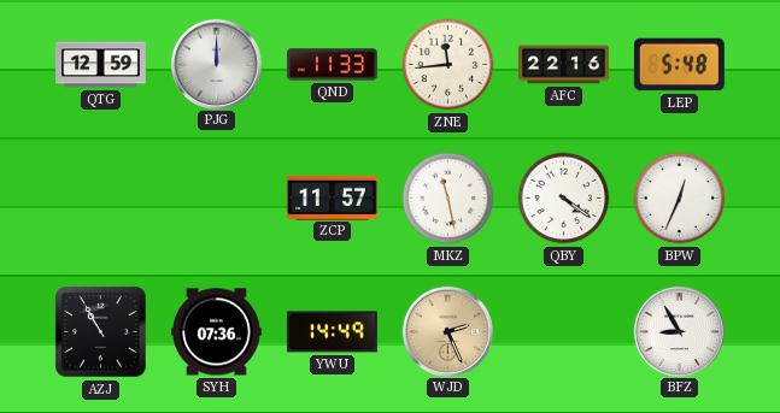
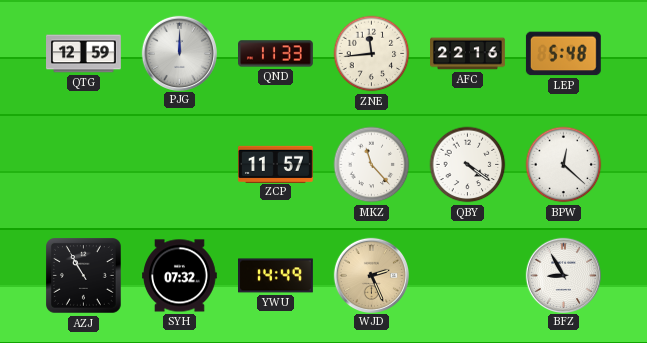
MKZ: 11:28 -> 11:23
BPW: 12:34 -> 12:22
SYH: 07:36 -> 07:32
